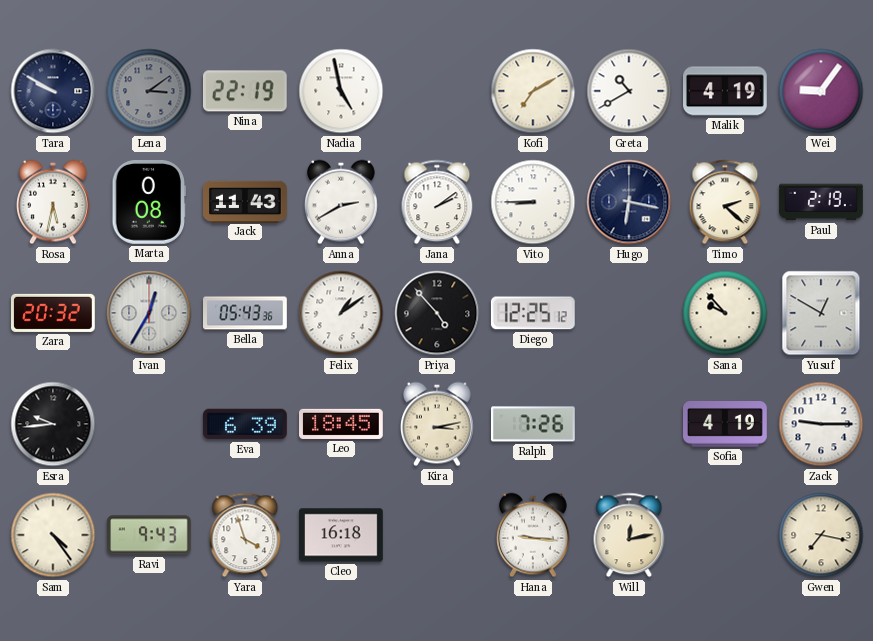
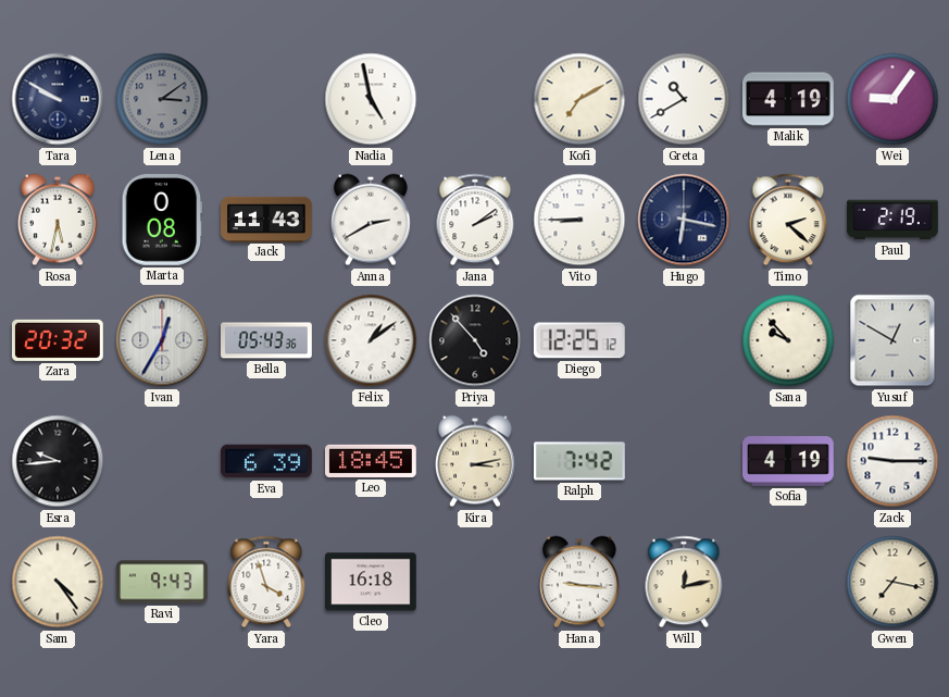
Nina: 22:19 -> none
Ralph: 7:26 -> 7:42
